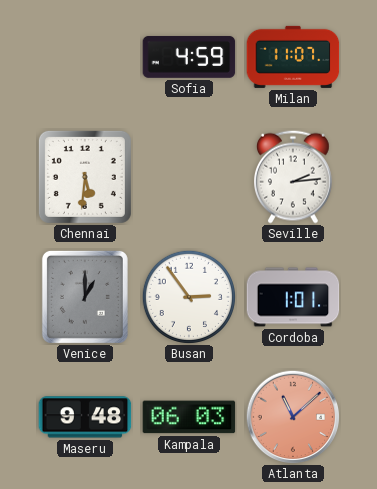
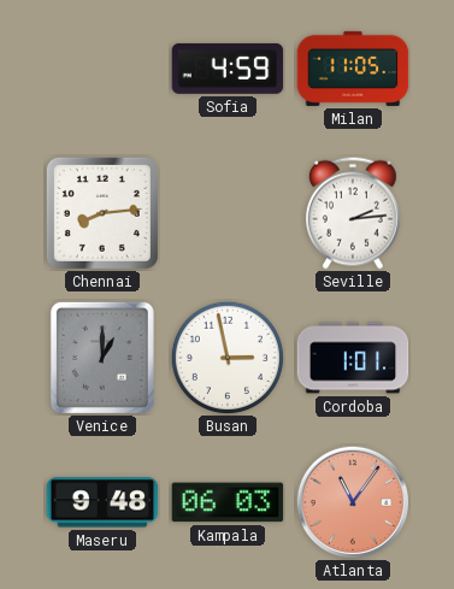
Milan: 11:07 -> 11:05
Chennai: 5:31 -> 8:14
Busan: 2:54 -> 2:58
Atlanta: 11:08 -> 11:06
